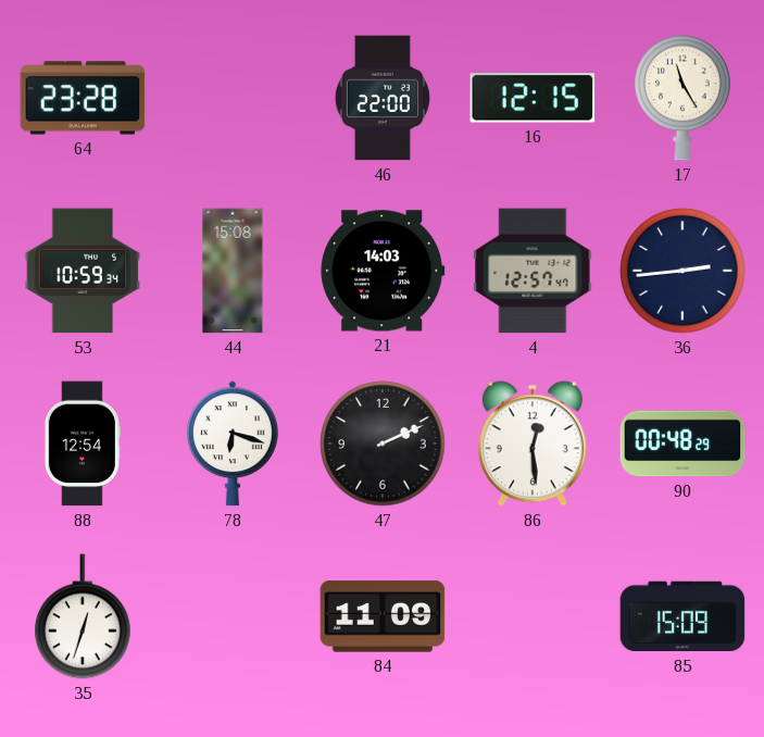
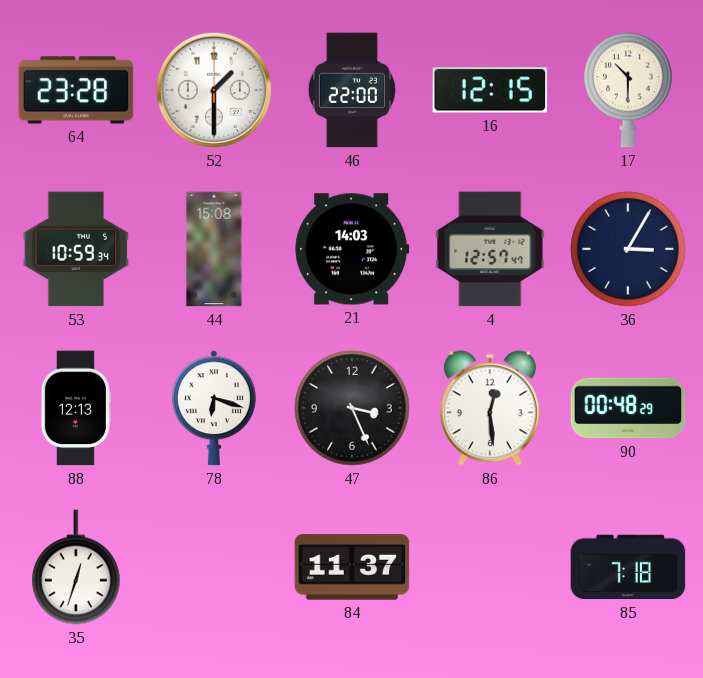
52: none -> 1:30
17: 11:25 -> 10:30
36: 2:44 -> 3:05
88: 12:54 -> 12:13
47: 2:11 -> 3:26
84: 11:09 -> 11:37
85: 15:09 -> 7:18
